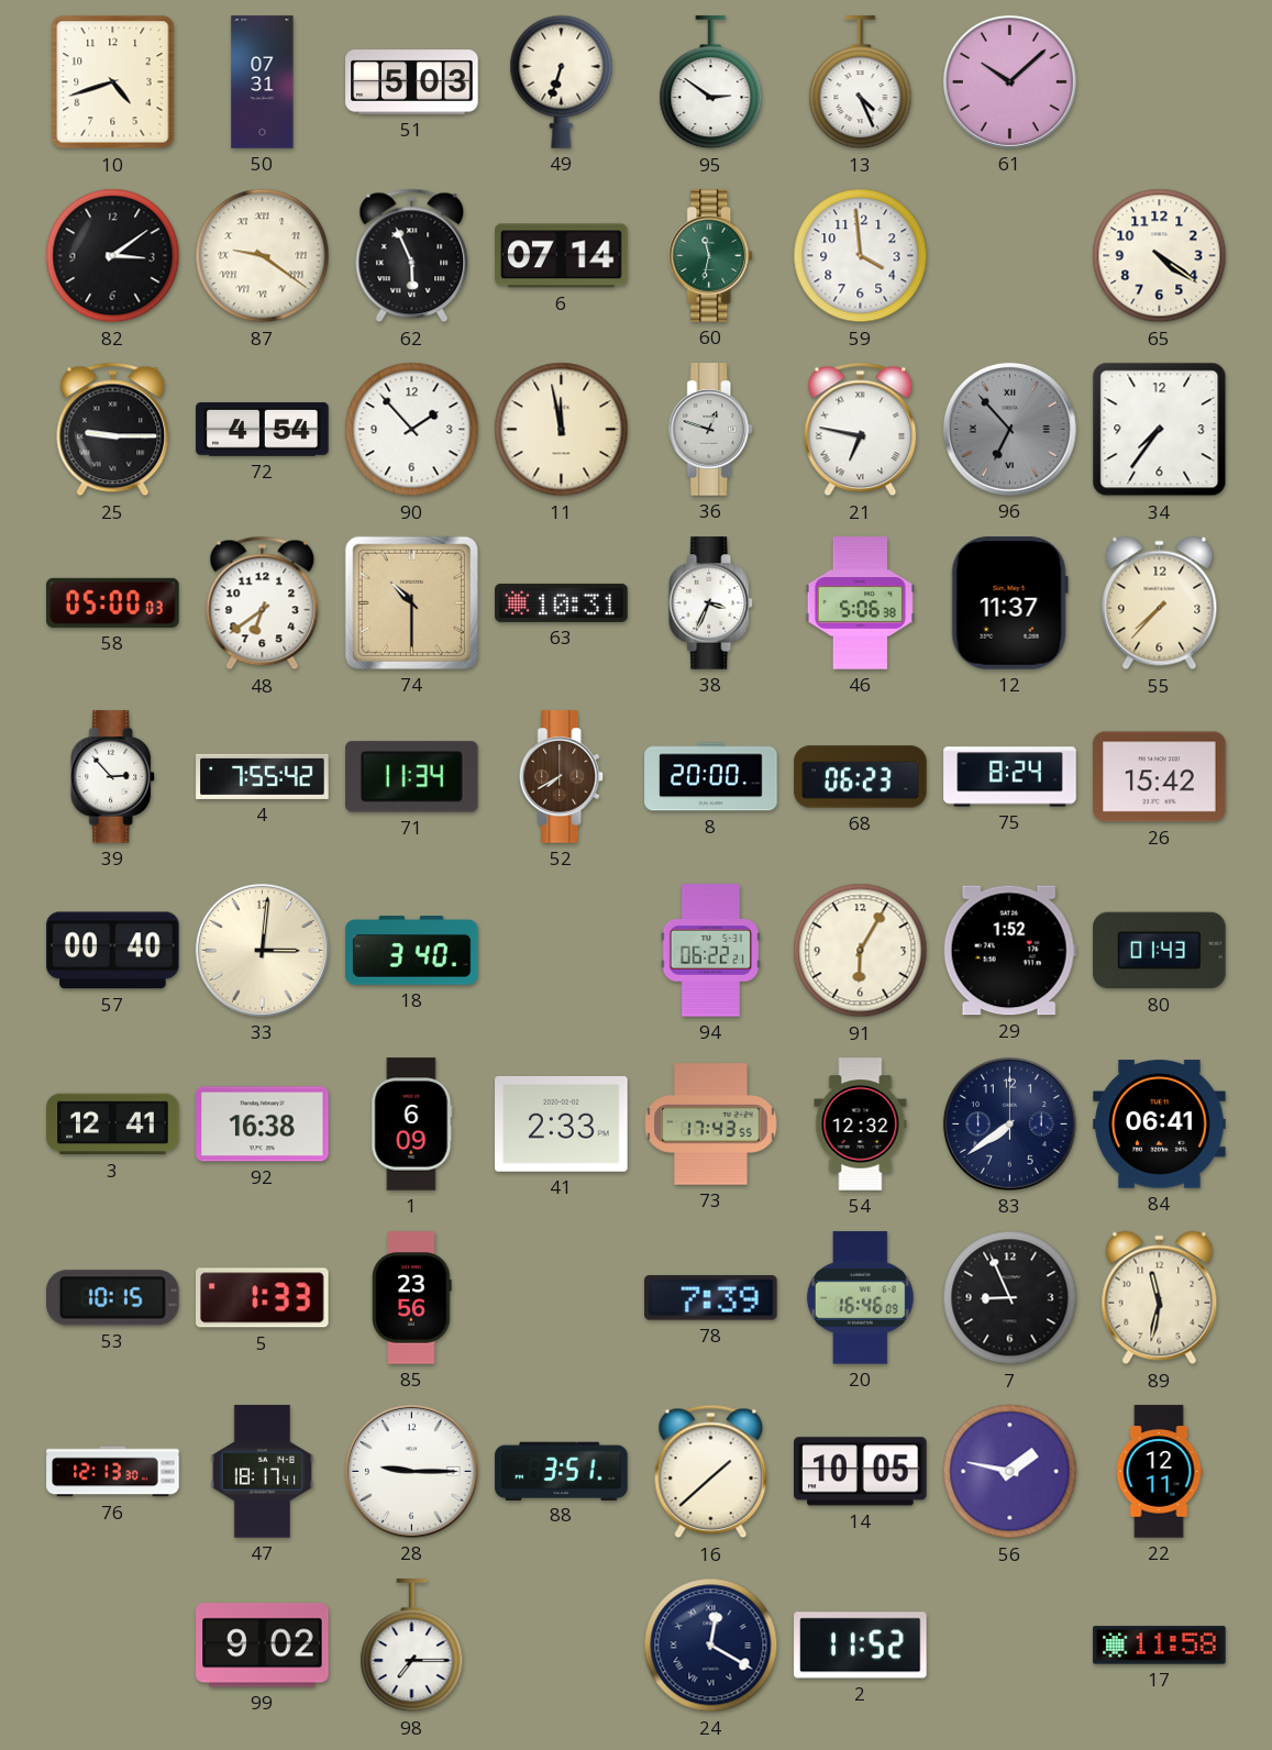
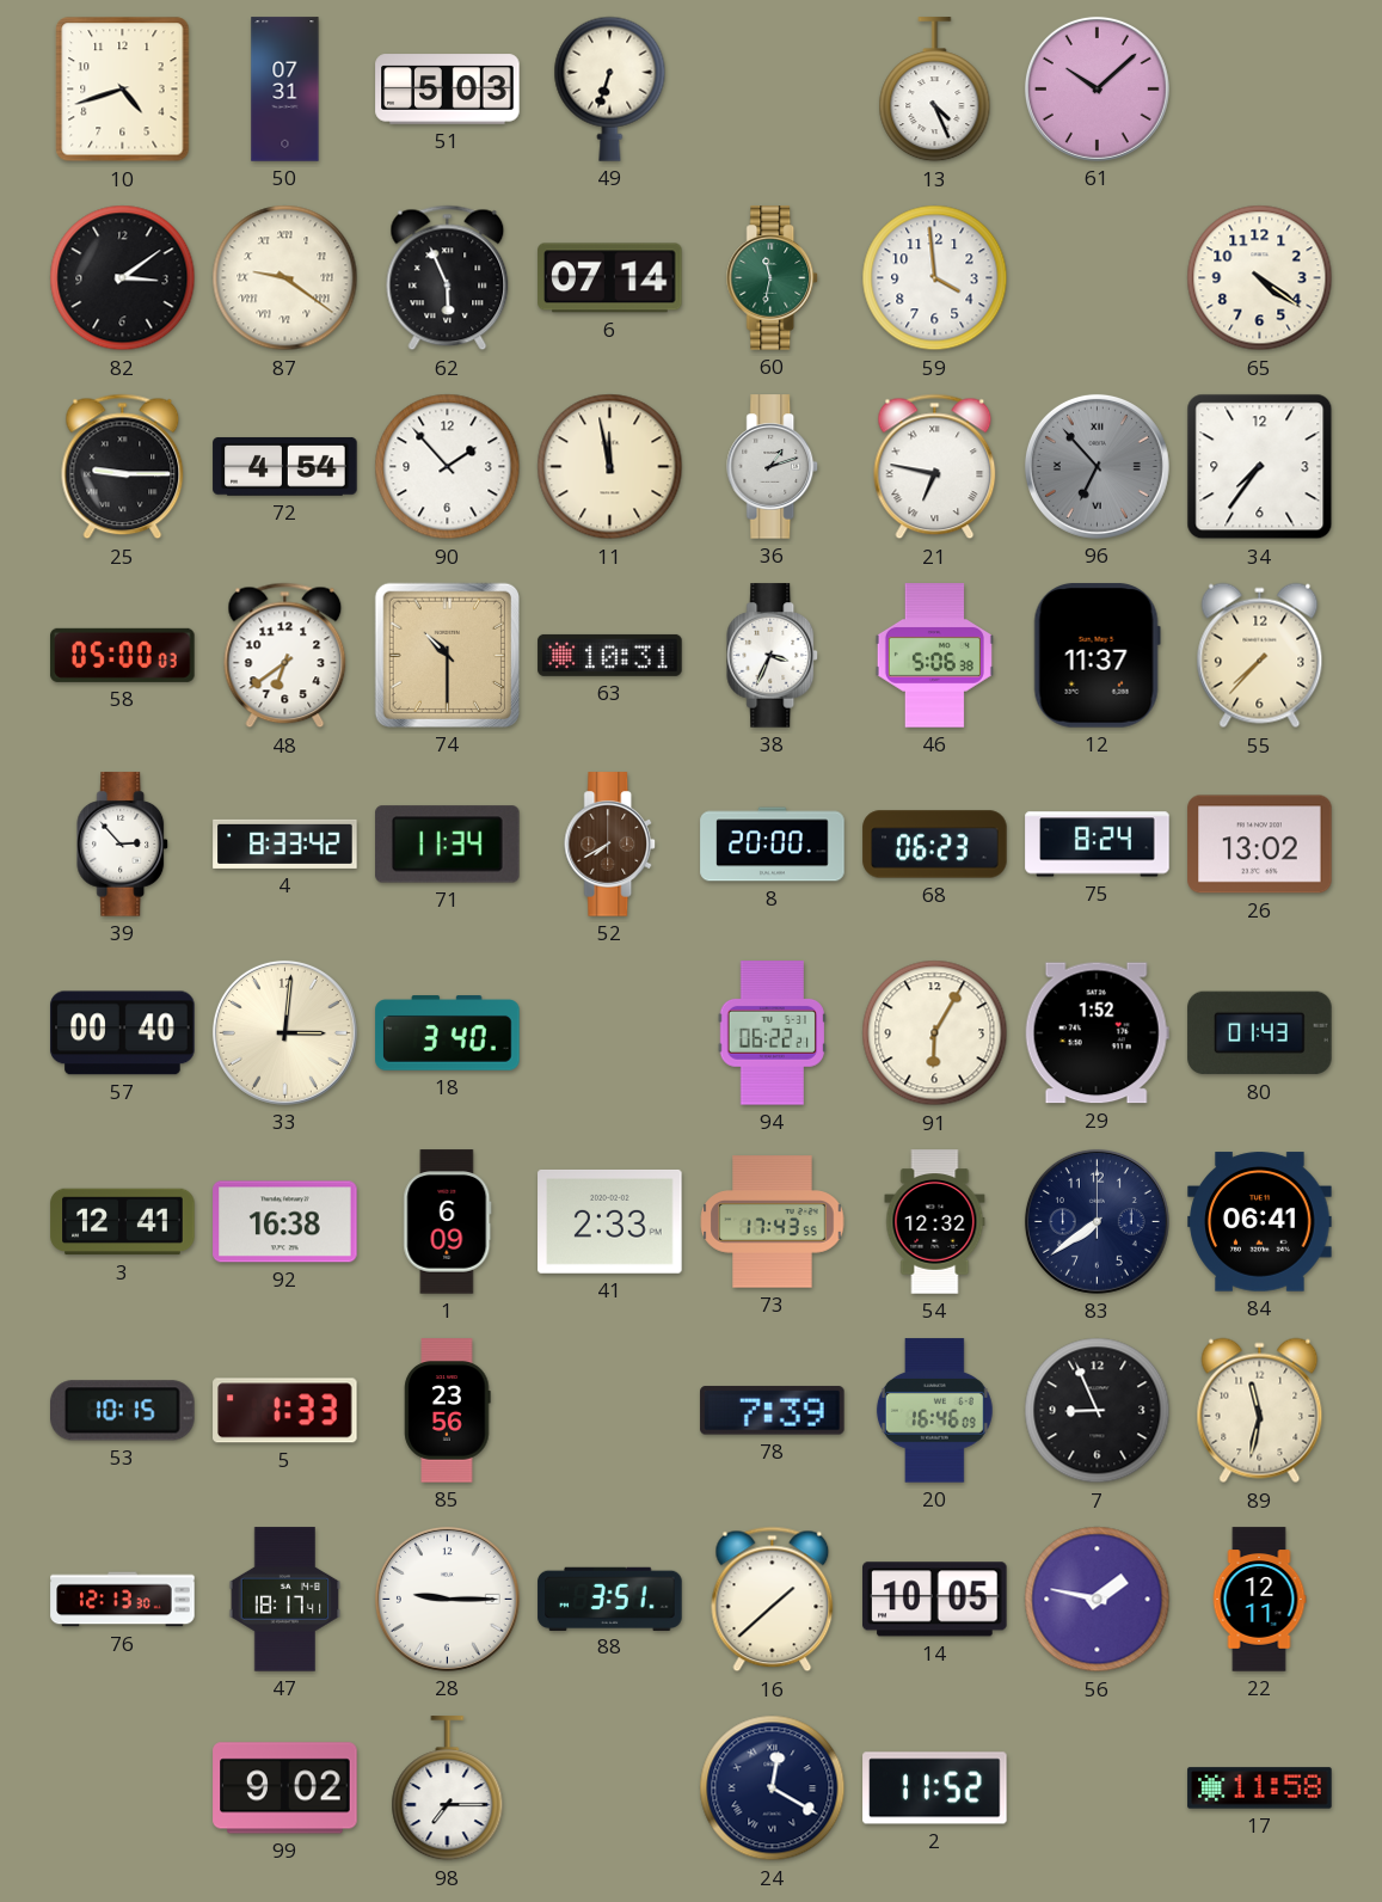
95: 2:51 -> none
36: 12:48 -> 1:12
4: 7:55 -> 8:33
26: 15:42 -> 13:02
